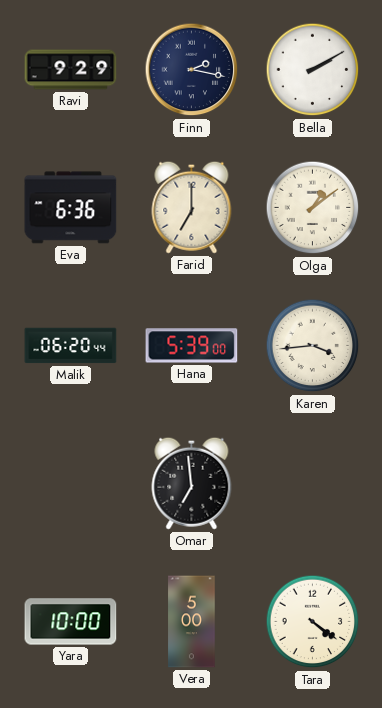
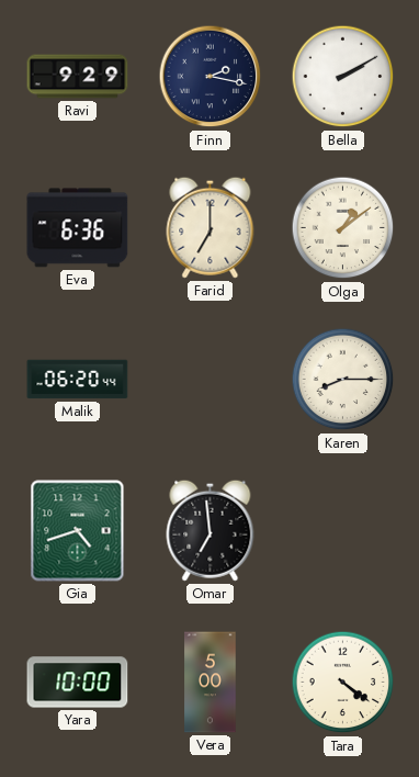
Hana: 5:39 -> none
Karen: 3:44 -> 8:15
Gia: none -> 4:42
